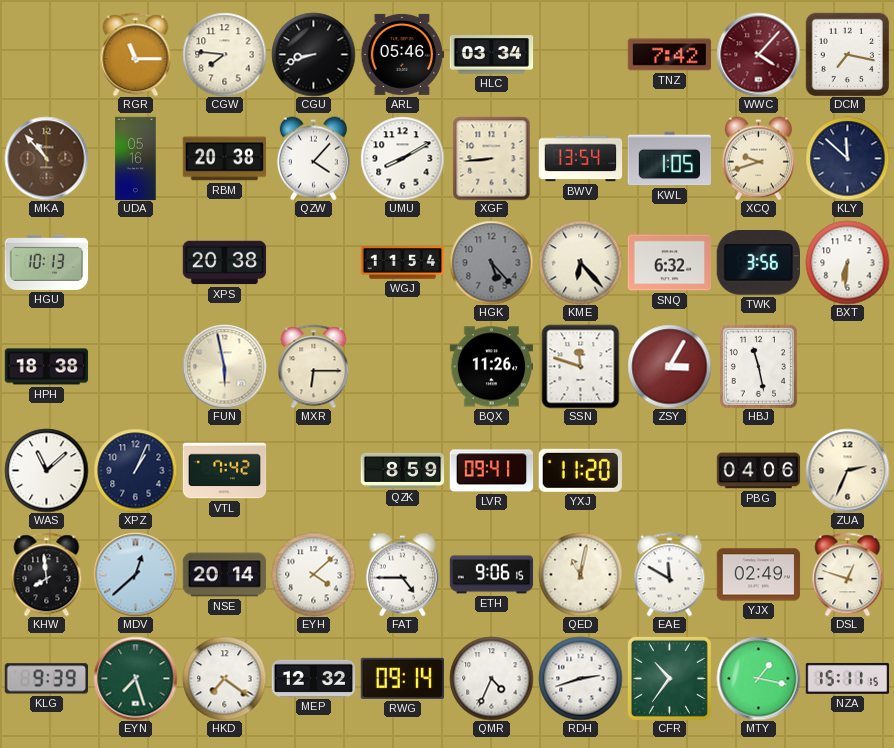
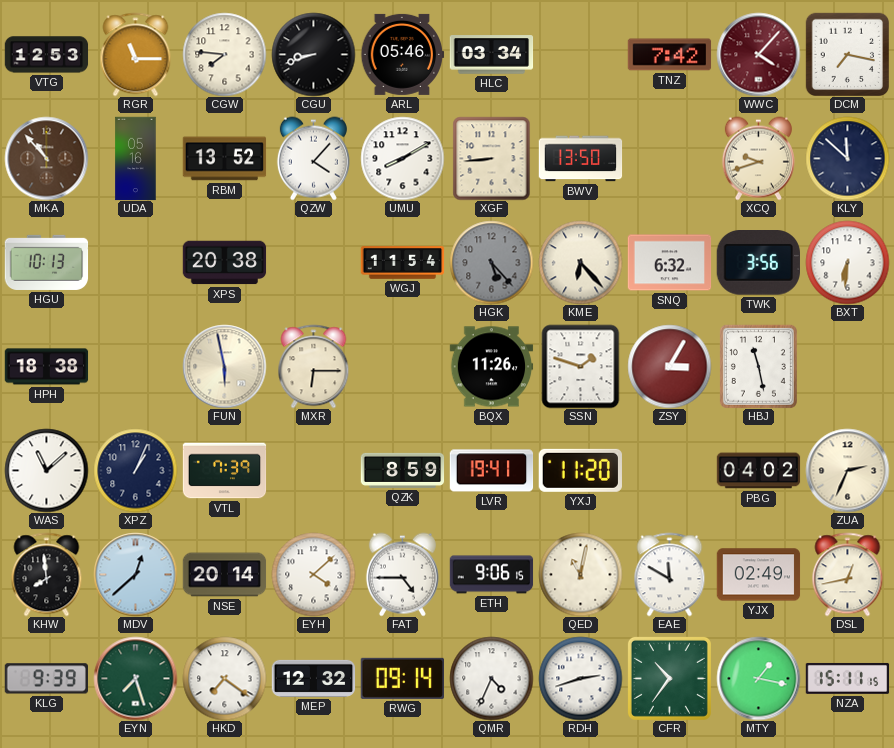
VTG: none -> 12:53
RBM: 20:38 -> 13:52
BWV: 13:54 -> 13:50
KWL: 1:05 -> none
SSN: 11:48 -> 1:48
VTL: 7:42 -> 7:39
LVR: 09:41 -> 19:41
PBG: 04:06 -> 04:02
DSL: 12:48 -> 12:43
